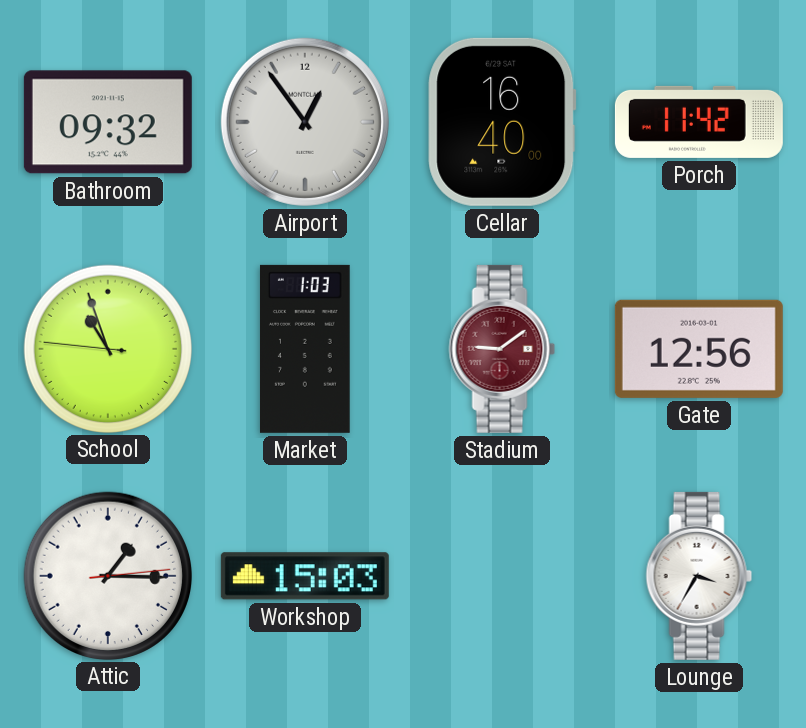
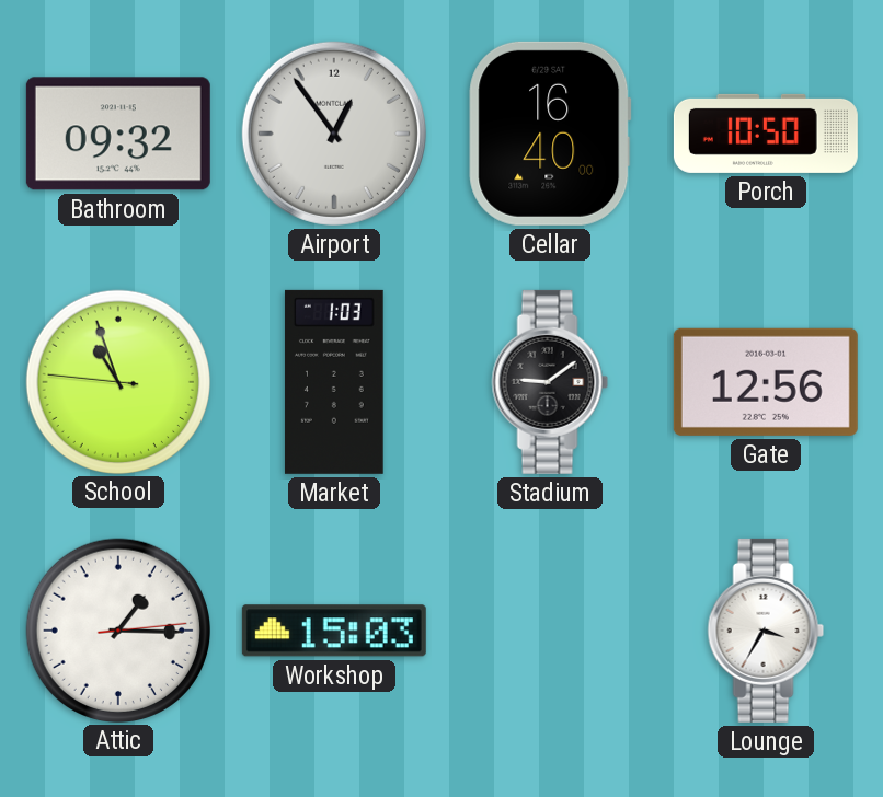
Porch: 11:42 -> 10:50
Stadium dial: burgundy -> black
